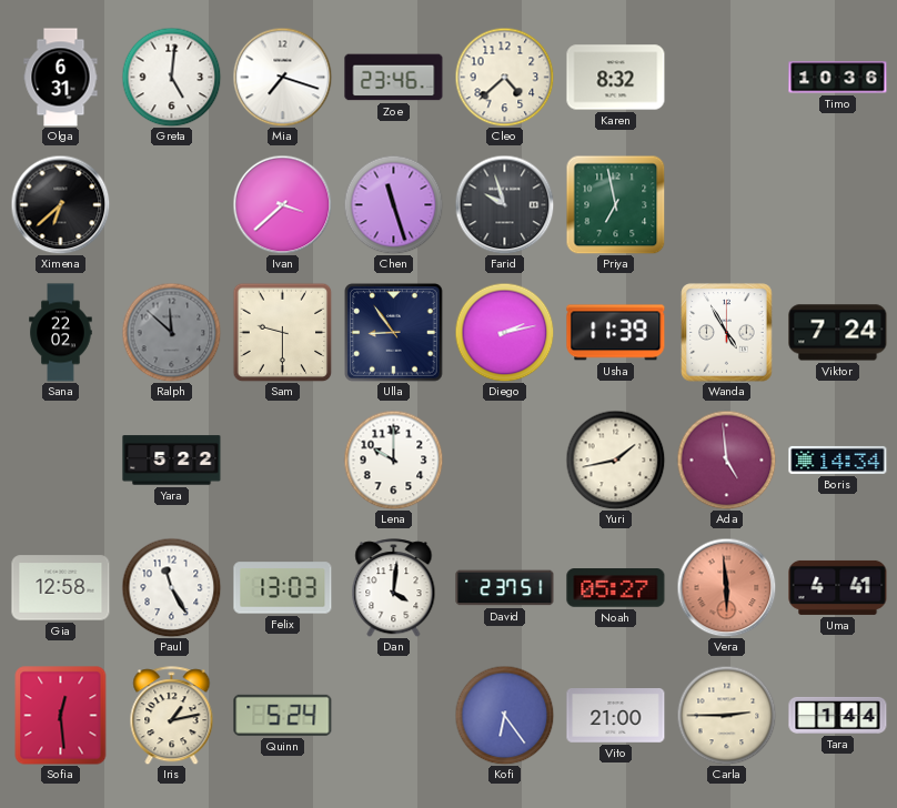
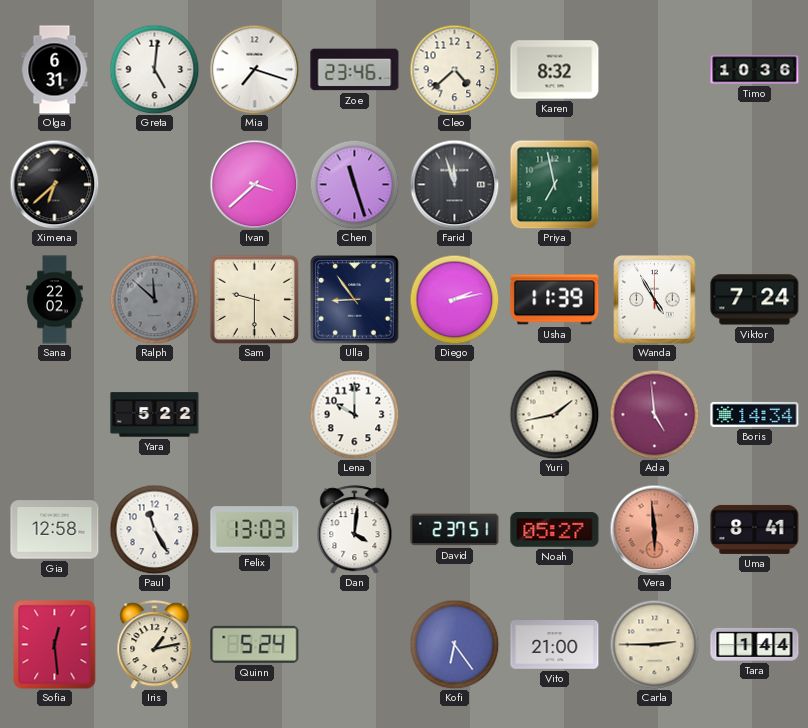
Farid: 9:57 -> 11:57
Uma: 4:41 -> 8:41
